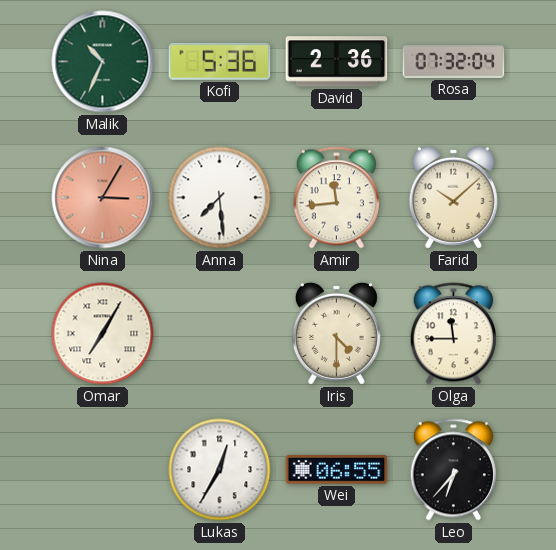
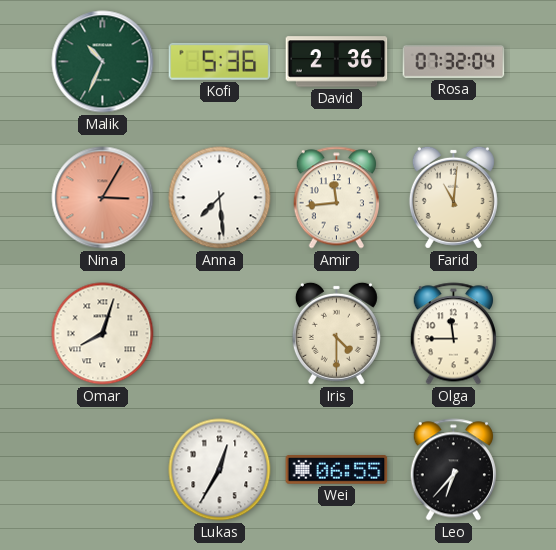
Farid: 10:08 -> 11:01
Omar: 7:05 -> 8:03
